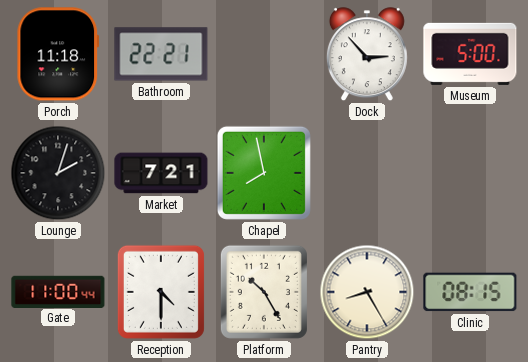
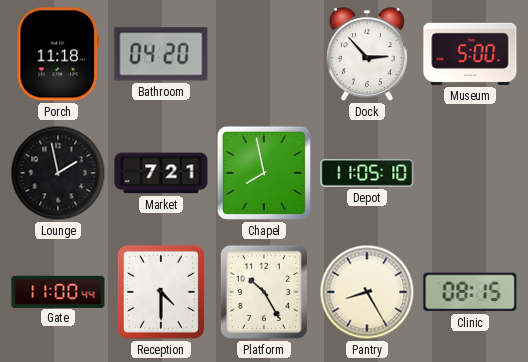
Bathroom: 22:21 -> 04:20
Lounge: 2:03 -> 1:58
Depot: none -> 11:05
